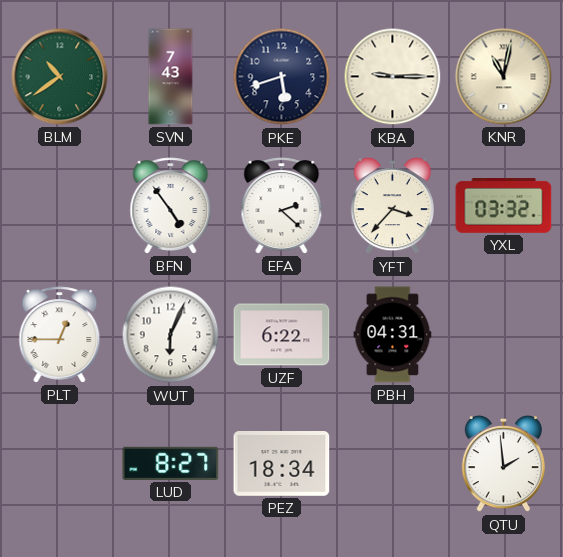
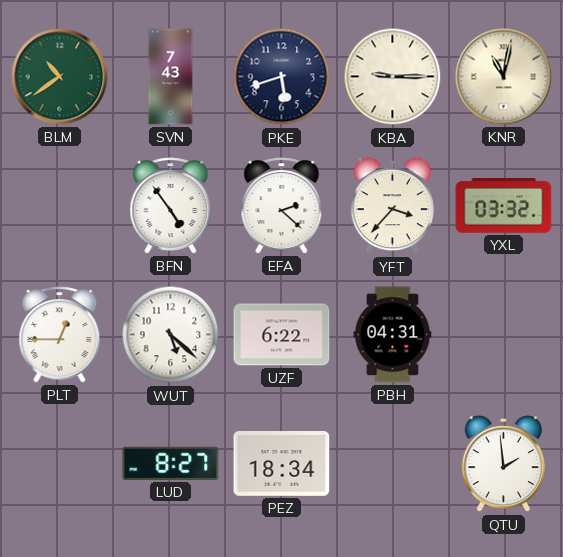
WUT: 6:04 -> 5:22
